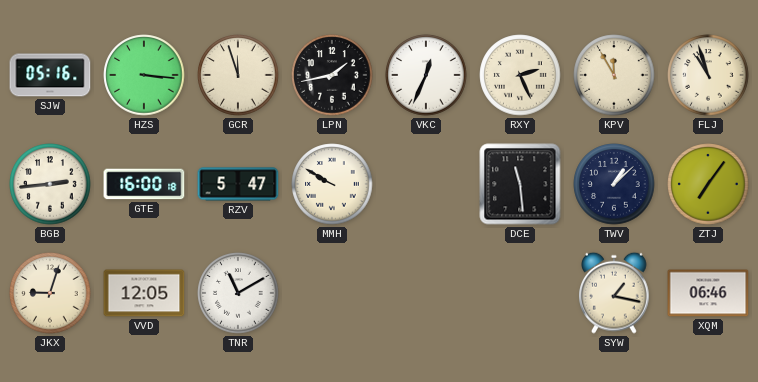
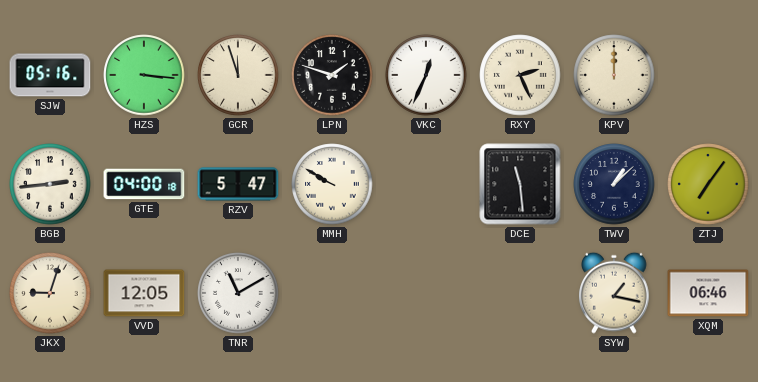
LPN: 1:43 -> 1:48
KPV: 11:55 -> 12:00
FLJ: 10:57 -> none
GTE: 16:00 -> 04:00
